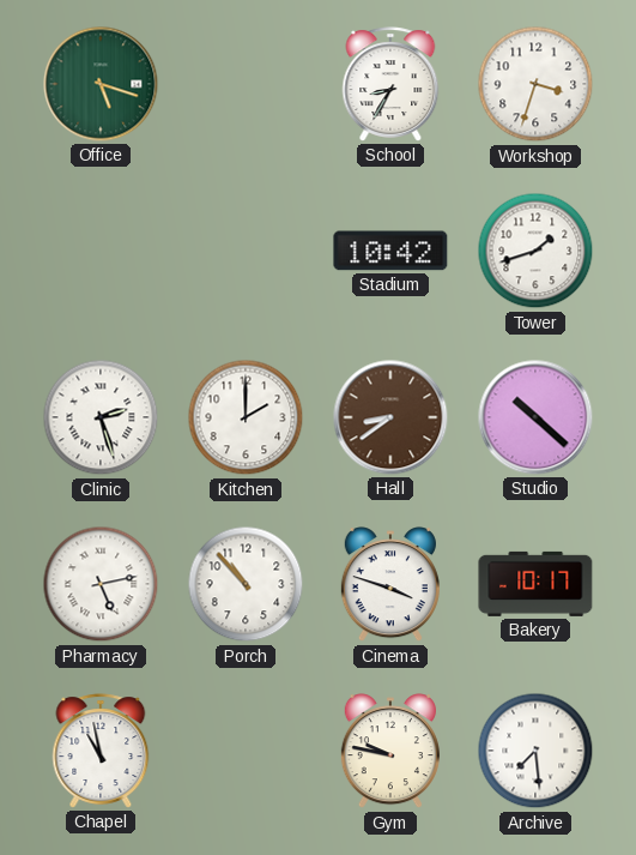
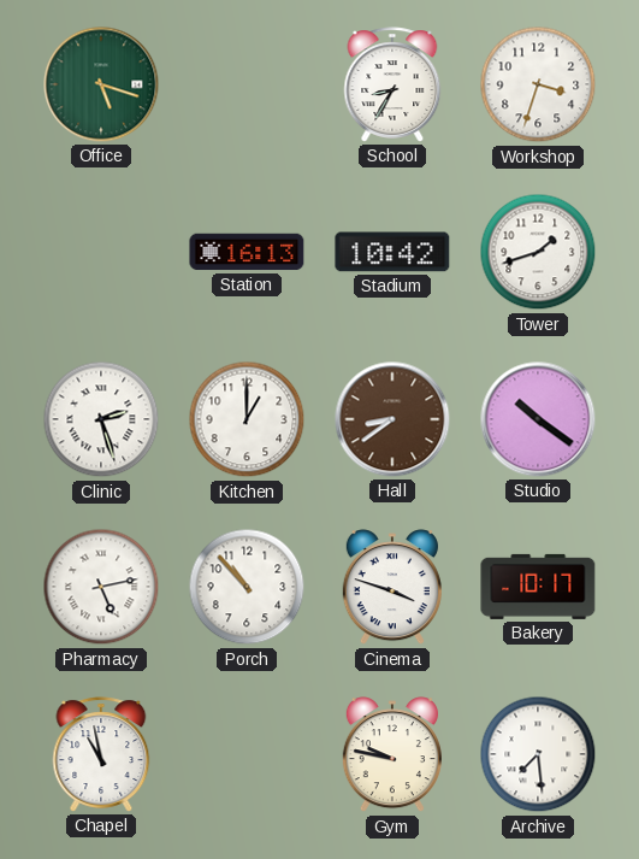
Station: none -> 16:13
Kitchen: 2:00 -> 1:00
Studio: 10:22 -> 10:21
